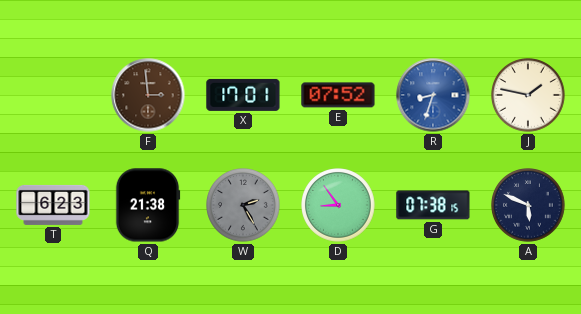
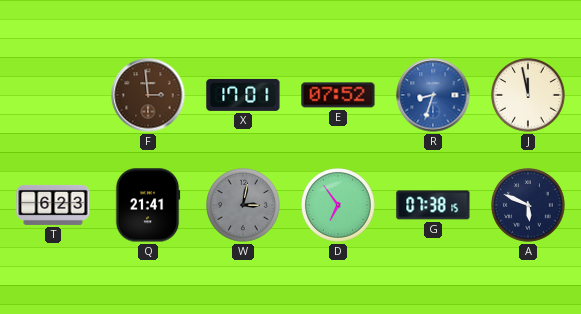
J: 1:47 -> 11:58
Q: 21:38 -> 21:41
W: 2:25 -> 3:02
D: 8:54 -> 6:54
